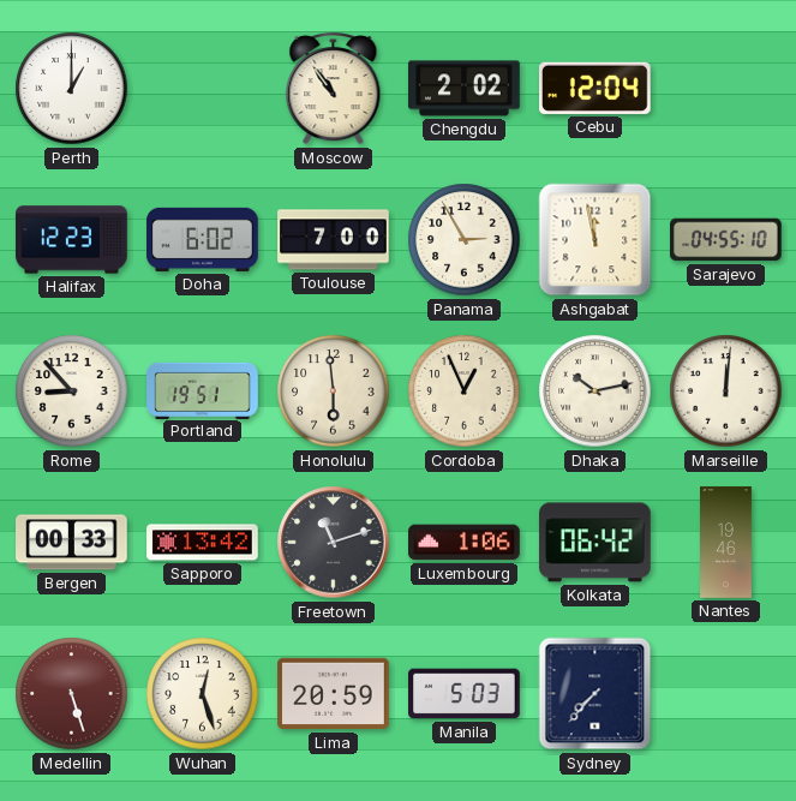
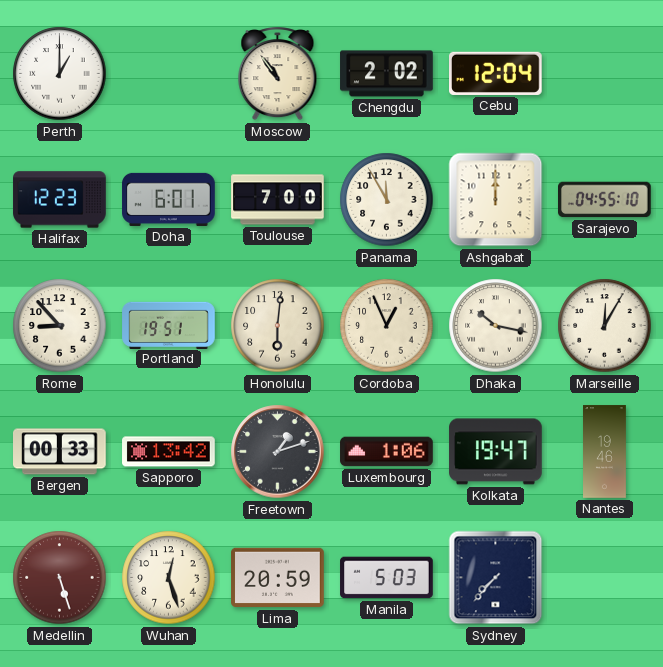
Doha: 6:02 -> 6:01
Panama: 2:55 -> 11:55
Ashgabat: 11:58 -> 12:00
Honolulu: 5:59 -> 6:01
Dhaka: 10:13 -> 10:17
Marseille: 12:01 -> 12:05
Freetown: 11:12 -> 1:12
Kolkata: 06:42 -> 19:47
